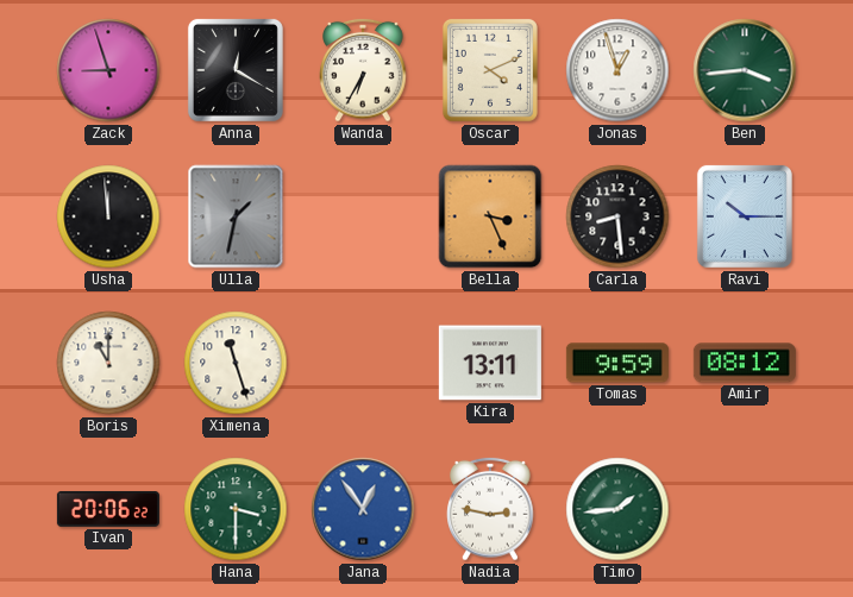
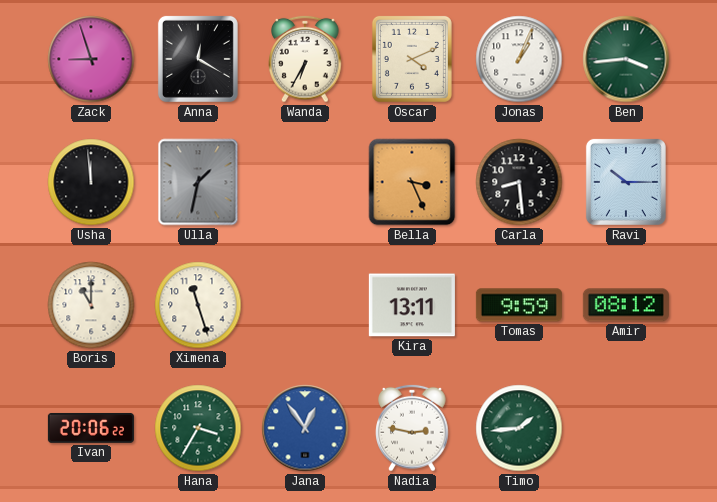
Jonas: 12:57 -> 1:04
Hana: 3:30 -> 3:35
